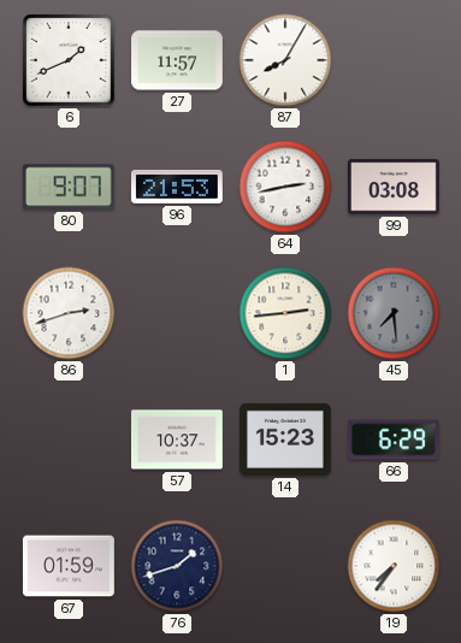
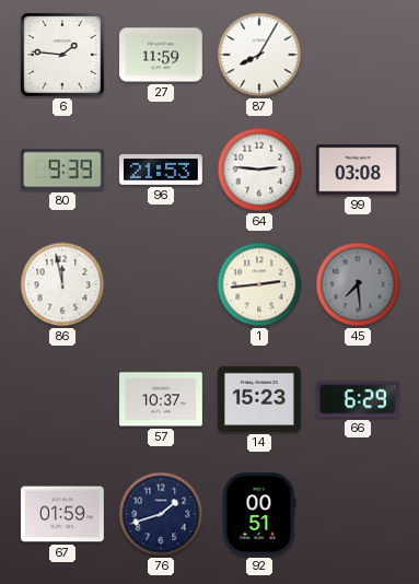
6: 1:41 -> 1:46
27: 11:57 -> 11:59
80: 9:07 -> 9:39
64: 2:43 -> 2:46
86: 2:42 -> 11:58
92: none -> 00:51
19: 7:36 -> none
